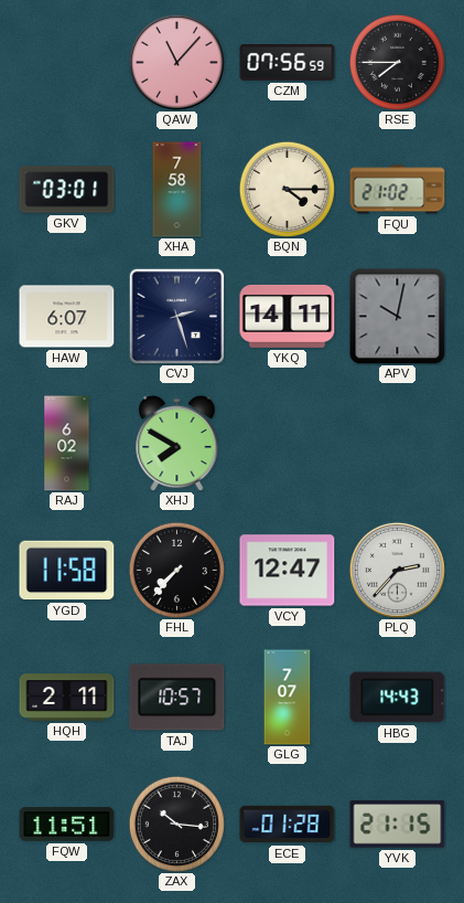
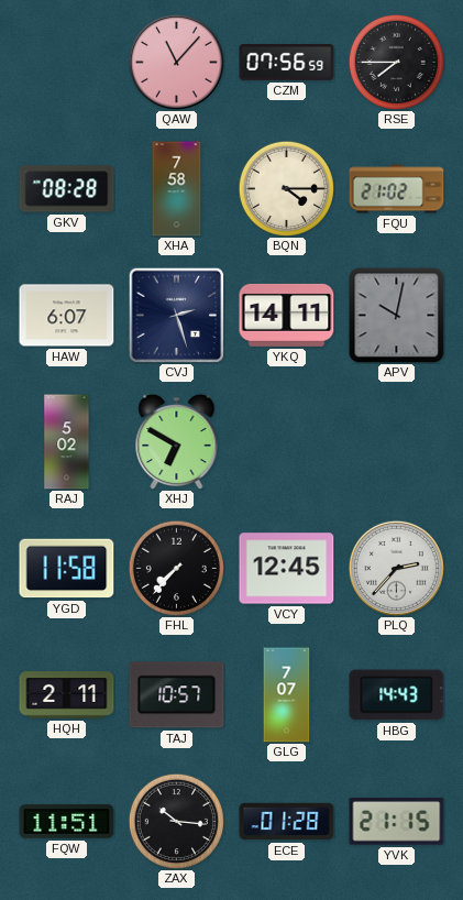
GKV: 03:01 -> 08:28
RAJ: 6:02 -> 5:02
XHJ: 7:50 -> 6:50
VCY: 12:47 -> 12:45
